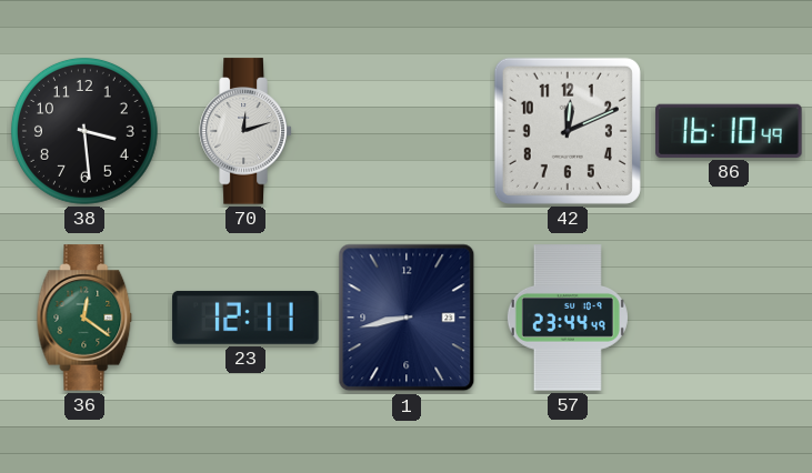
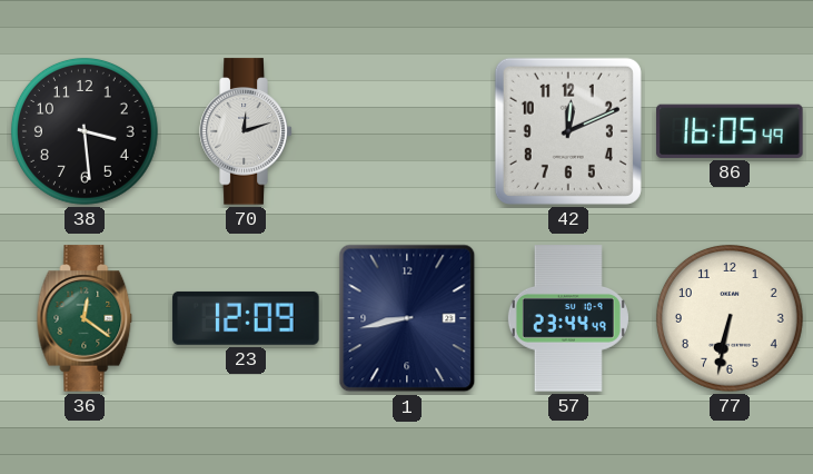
86: 16:10 -> 16:05
23: 12:11 -> 12:09
77: none -> 6:32
